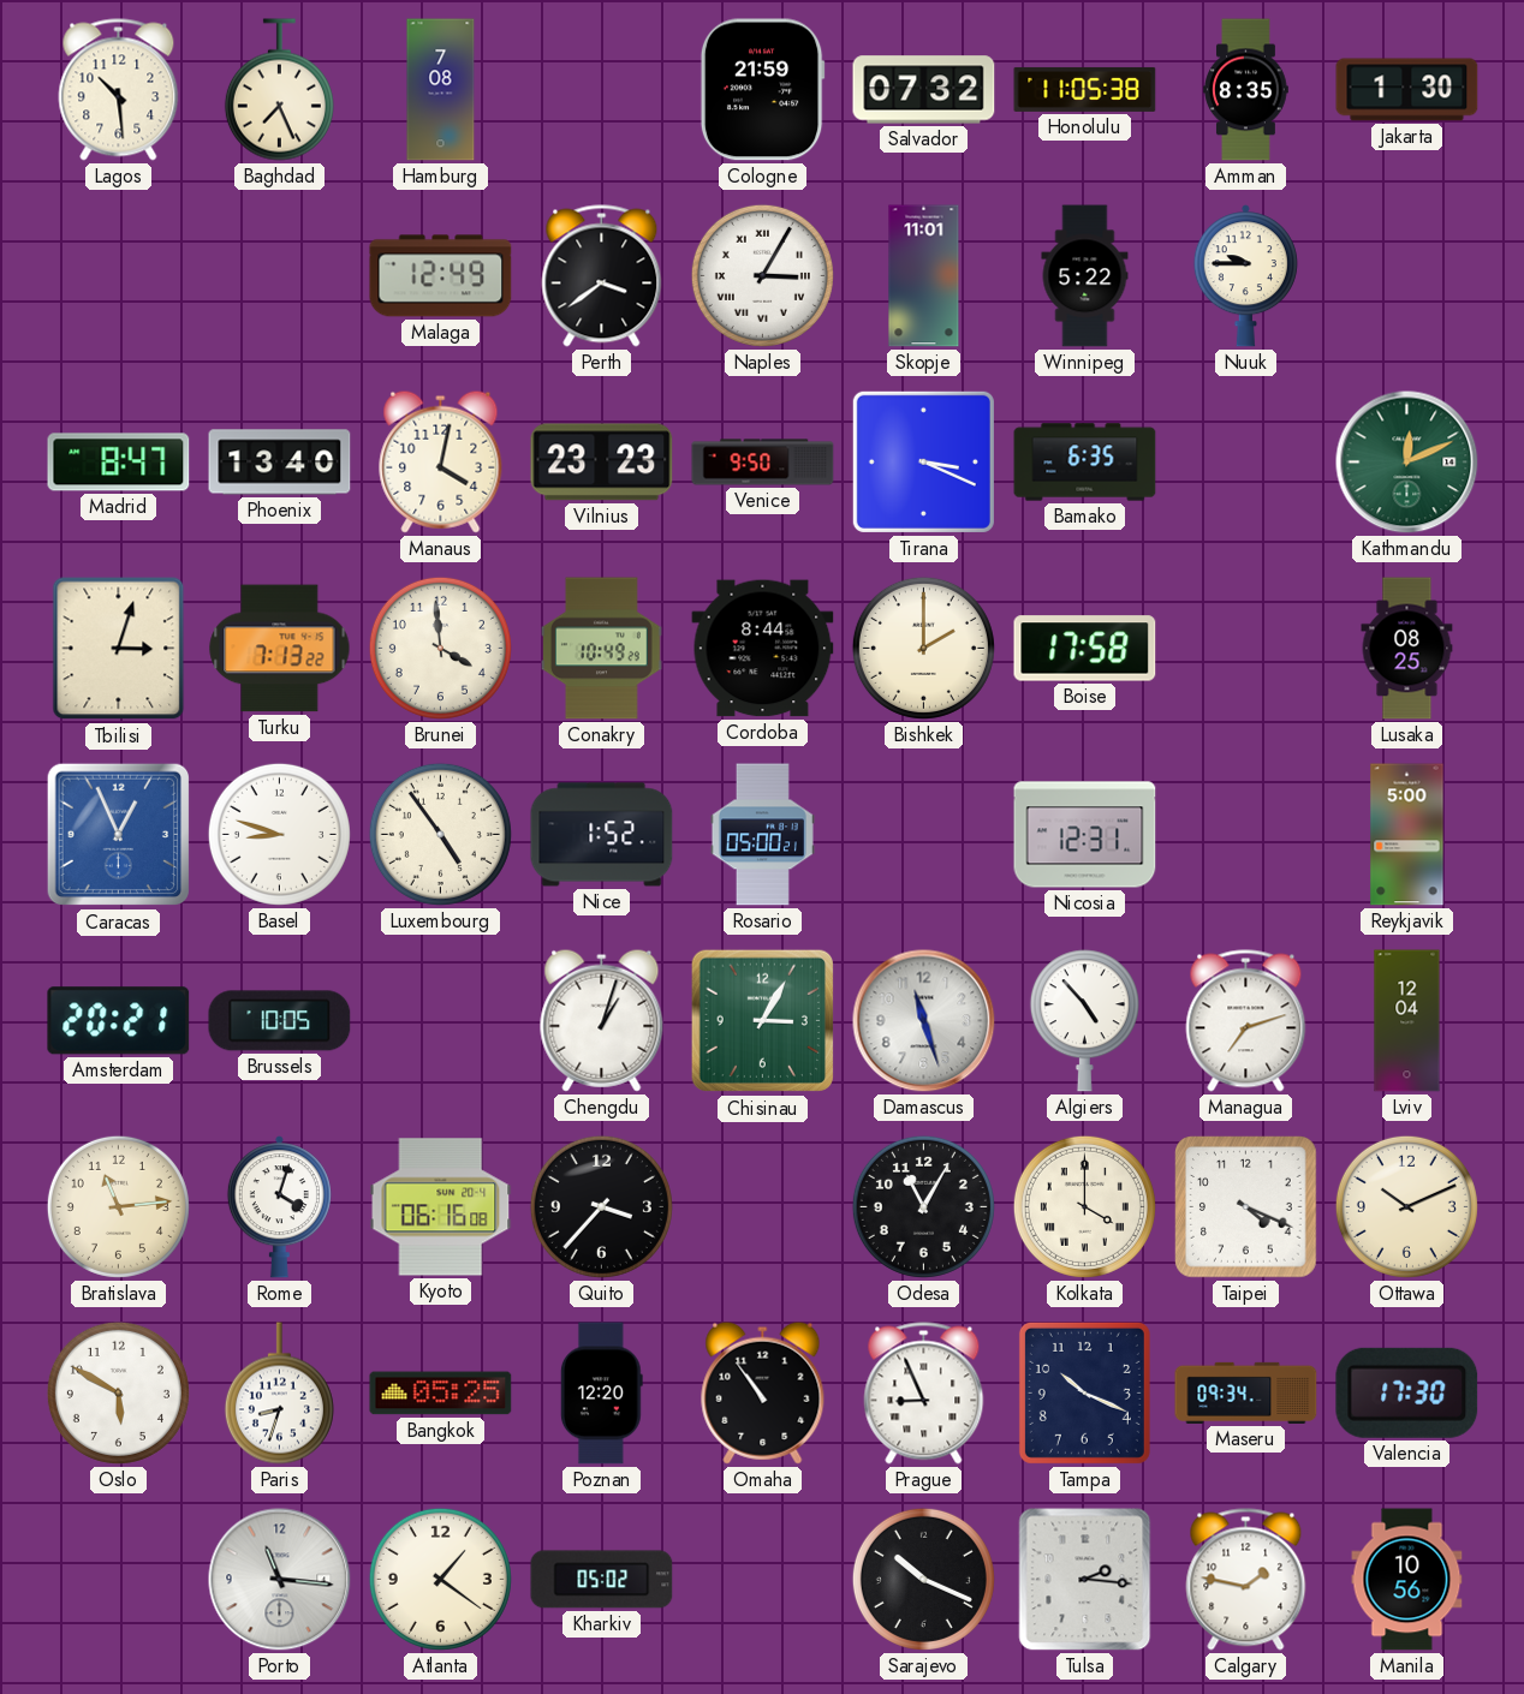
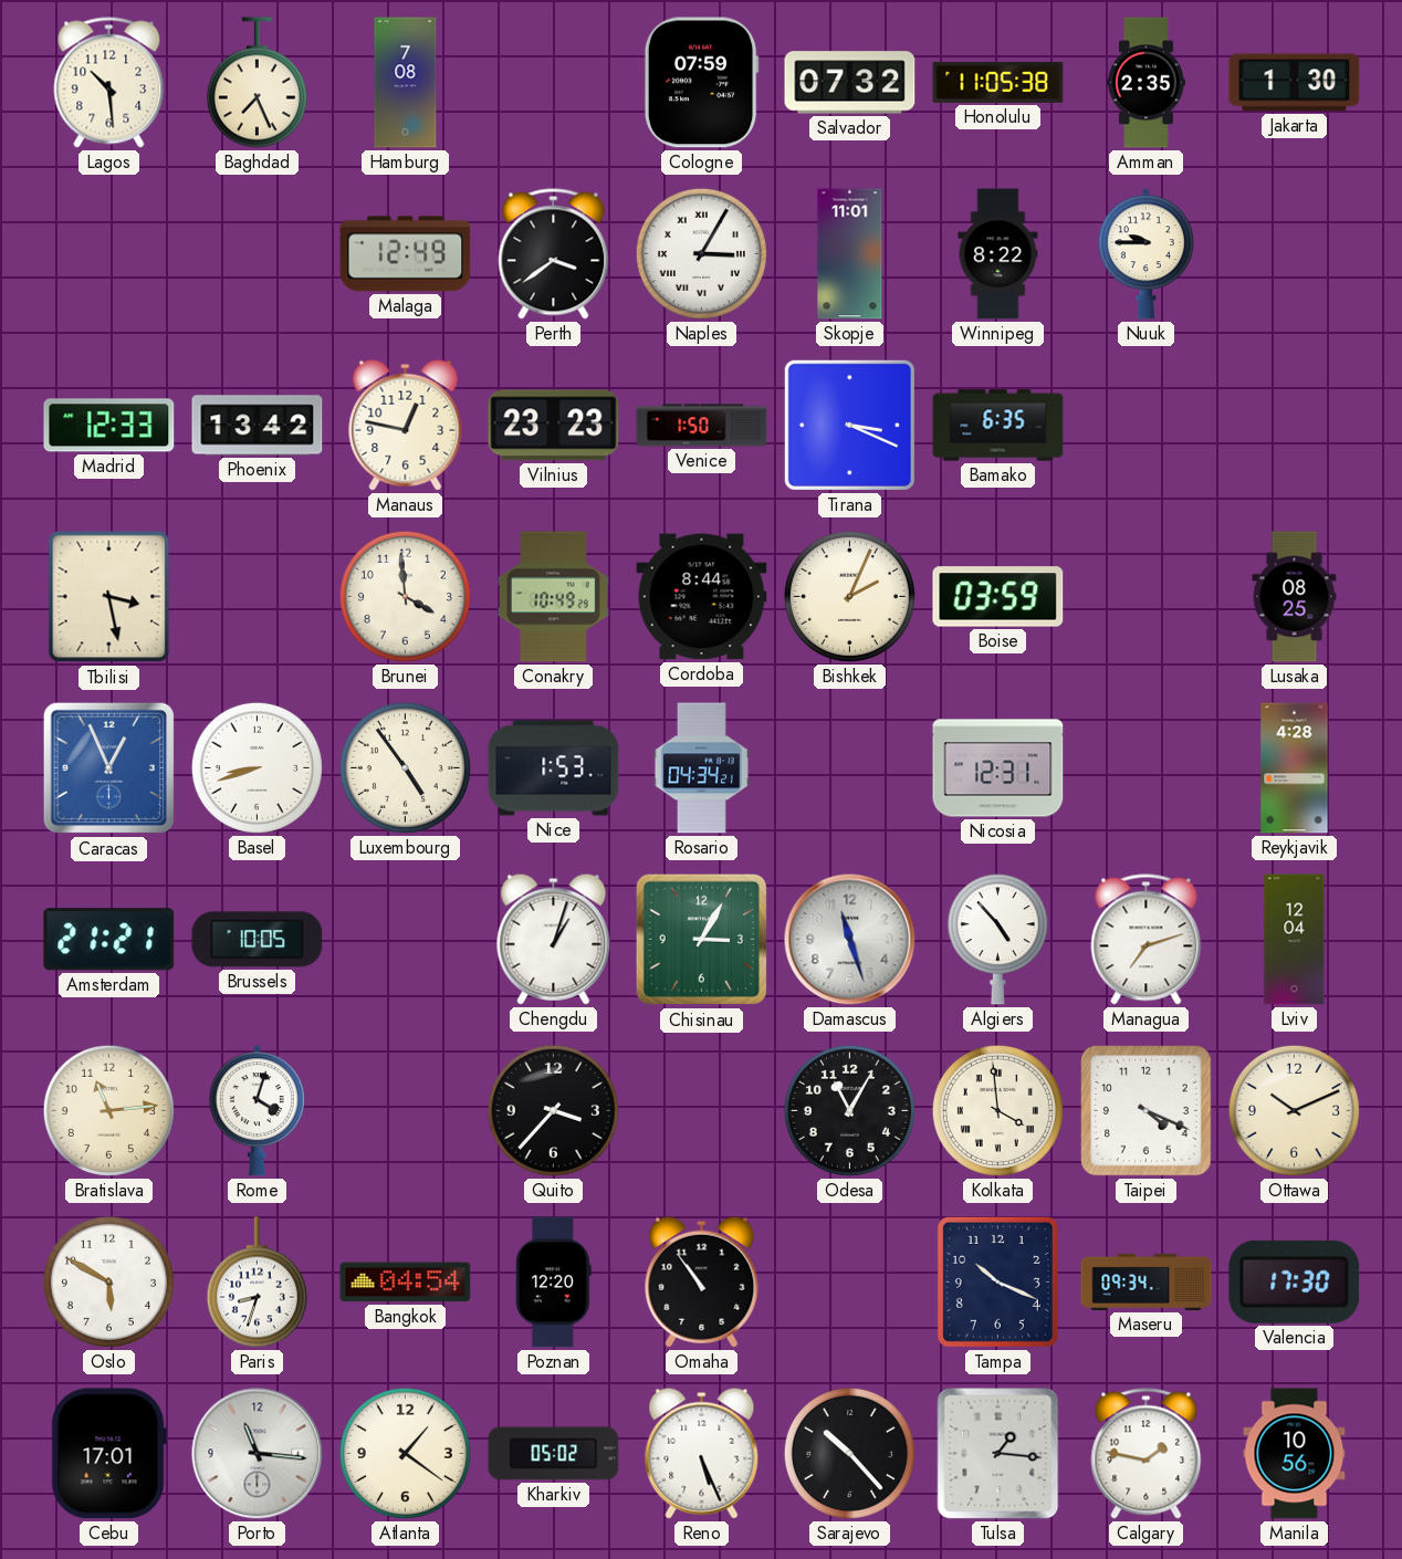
Cologne: 21:59 -> 07:59
Amman: 8:35 -> 2:35
Winnipeg: 5:22 -> 8:22
Madrid: 8:47 -> 12:33
Phoenix: 13:40 -> 13:42
Manaus: 4:02 -> 12:47
Venice: 9:50 -> 1:50
Kathmandu: 12:11 -> none
Tbilisi: 3:03 -> 3:28
Turku: 7:13 -> none
Bishkek: 2:00 -> 2:04
Boise: 17:58 -> 03:59
Basel: 8:48 -> 8:42
Nice: 1:52 -> 1:53
Rosario: 05:00 -> 04:34
Reykjavik: 5:00 -> 4:28
Amsterdam: 20:21 -> 21:21
Kyoto: 06:16 -> none
Kolkata: 4:00 -> 3:59
Bangkok: 05:25 -> 04:54
Prague: 8:56 -> none
Cebu: none -> 17:01
Reno: none -> 5:26
Sarajevo: 10:19 -> 10:23
Tulsa: 2:16 -> 1:16
